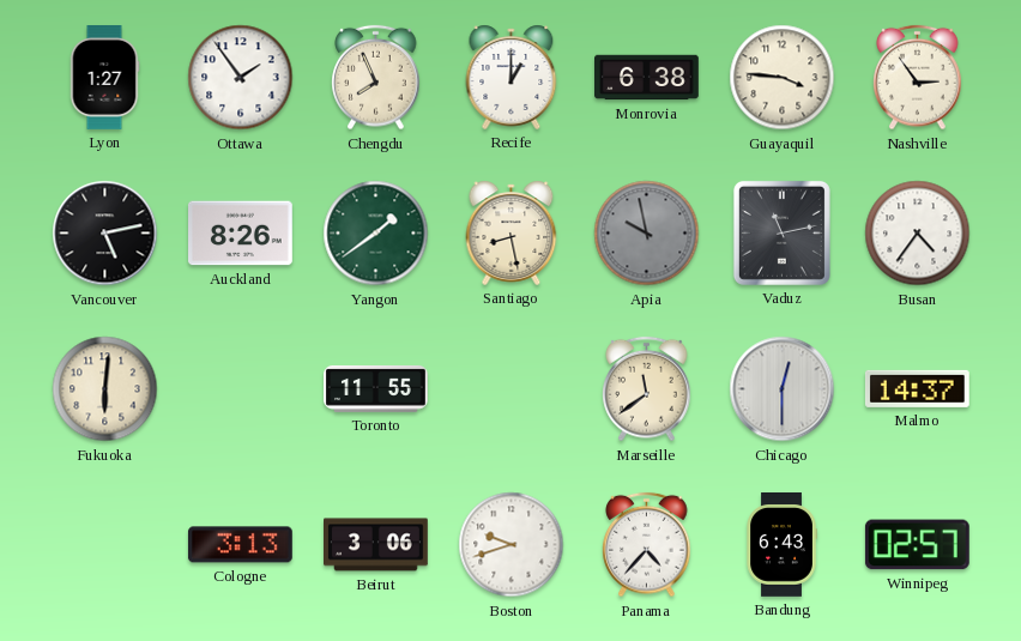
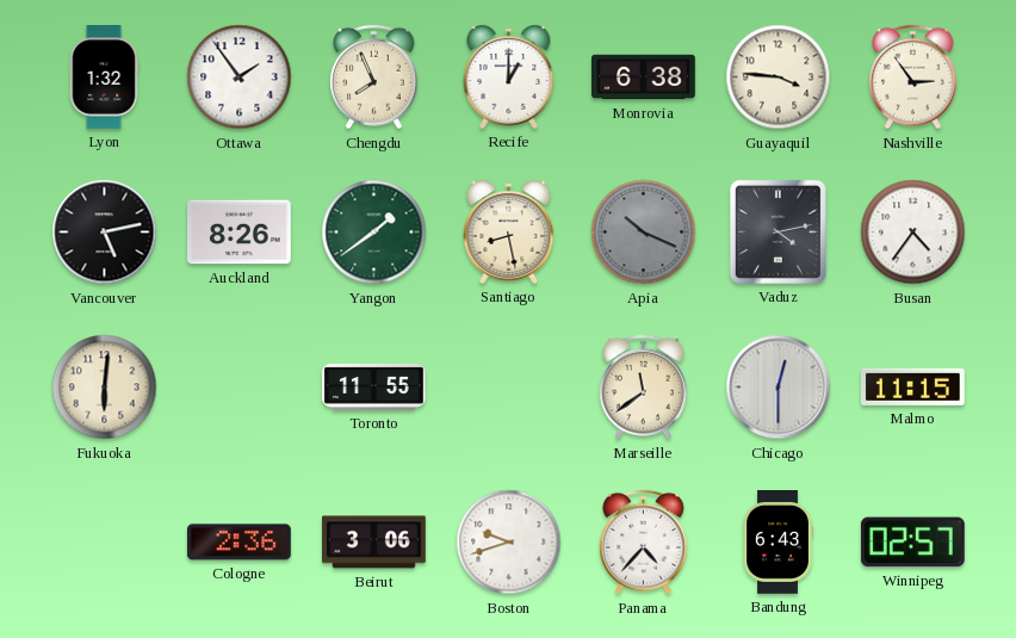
Lyon: 1:27 -> 1:32
Apia: 9:58 -> 10:19
Vaduz: 11:13 -> 4:13
Malmo: 14:37 -> 11:15
Cologne: 3:13 -> 2:36
